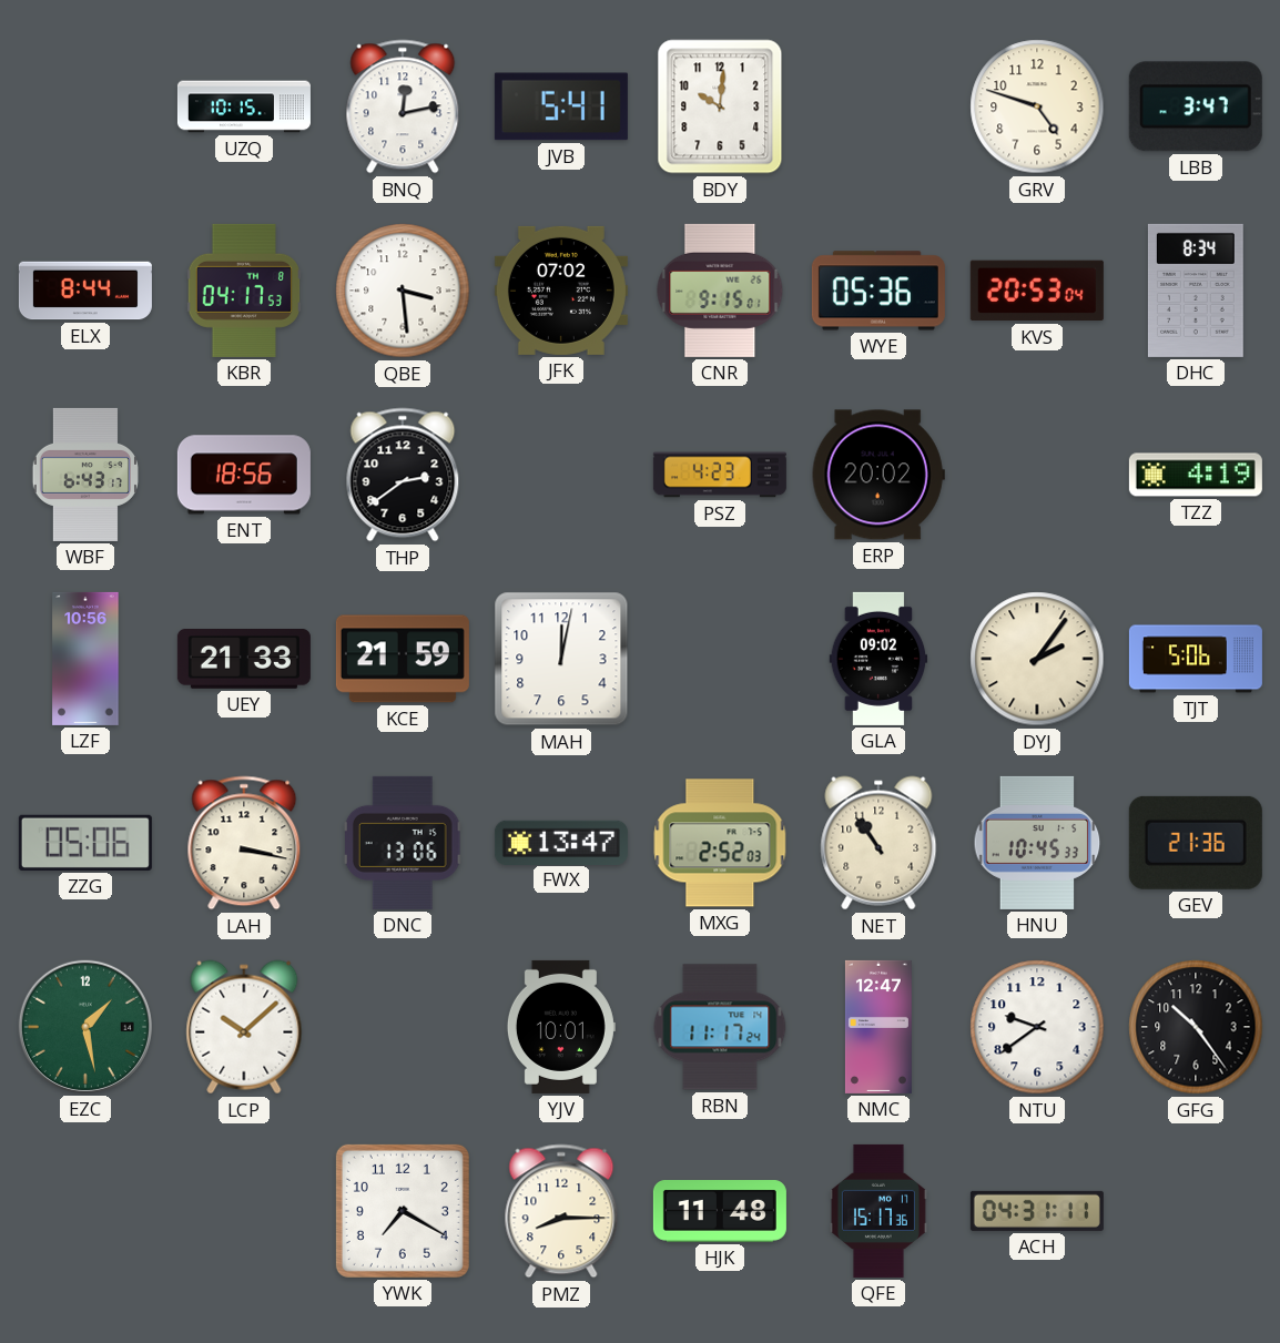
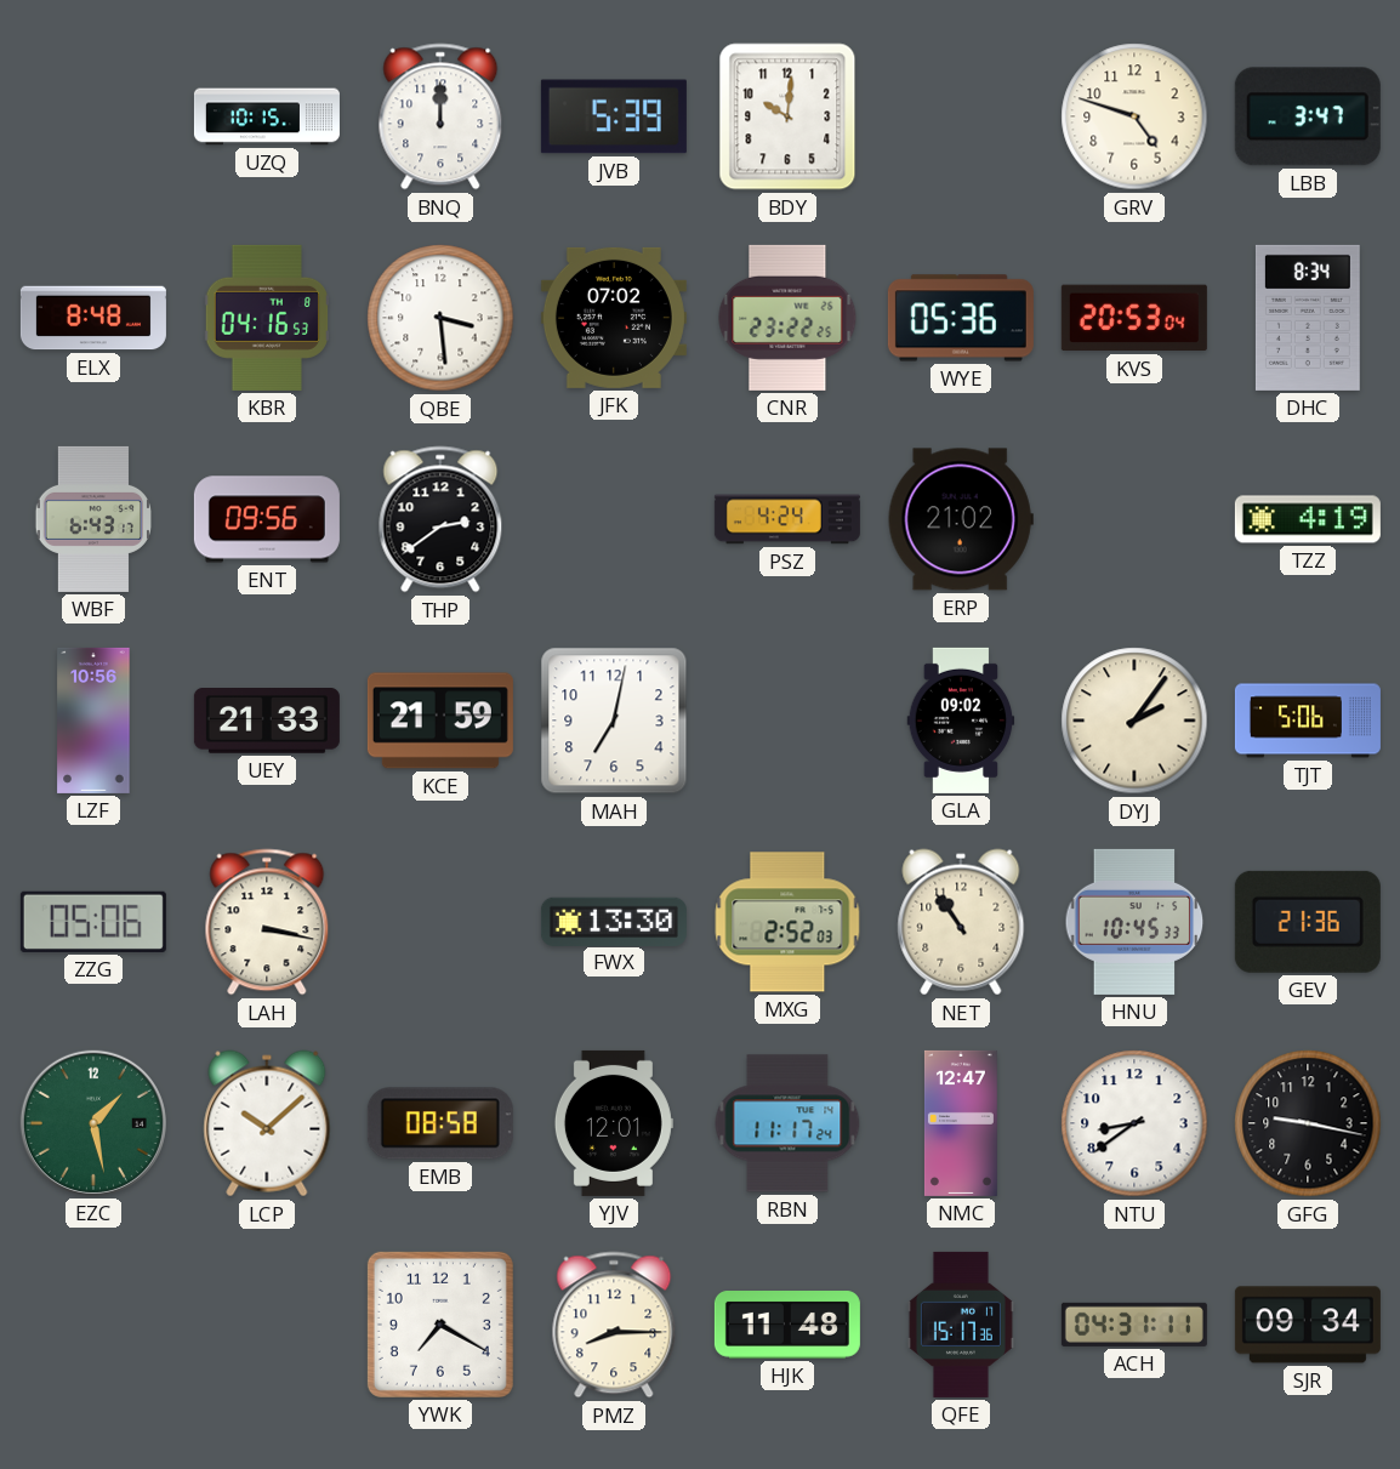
BNQ: 12:13 -> 12:00
JVB: 5:41 -> 5:39
ELX: 8:44 -> 8:48
KBR: 04:17 -> 04:16
CNR: 9:15 -> 23:22
ENT: 18:56 -> 09:56
PSZ: 4:23 -> 4:24
ERP: 20:02 -> 21:02
MAH: 12:02 -> 7:02
DNC: 13:06 -> none
FWX: 13:47 -> 13:30
EMB: none -> 08:58
YJV: 10:01 -> 12:01
NTU: 9:39 -> 8:39
GFG: 10:24 -> 9:17
SJR: none -> 09:34
